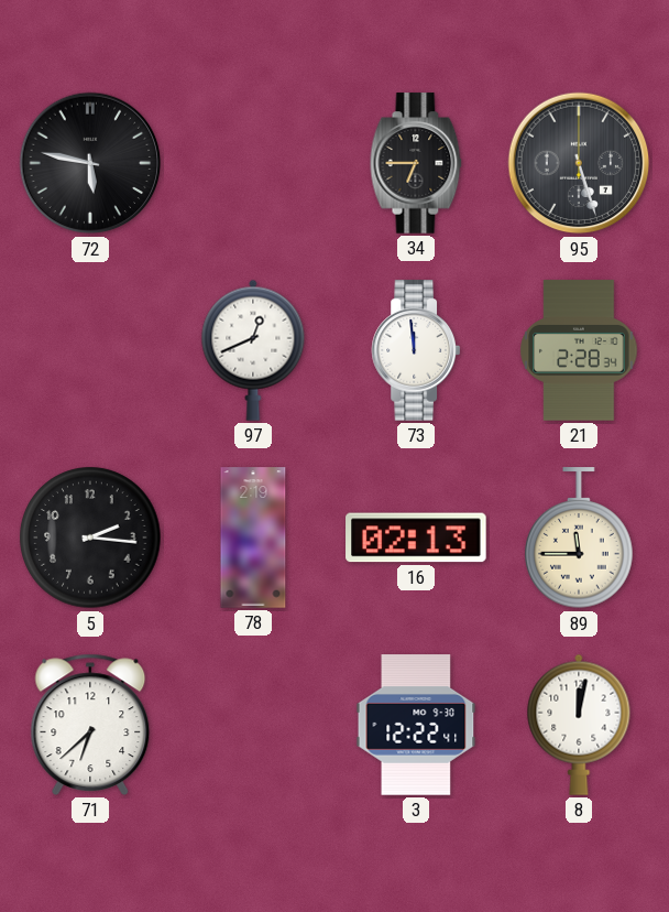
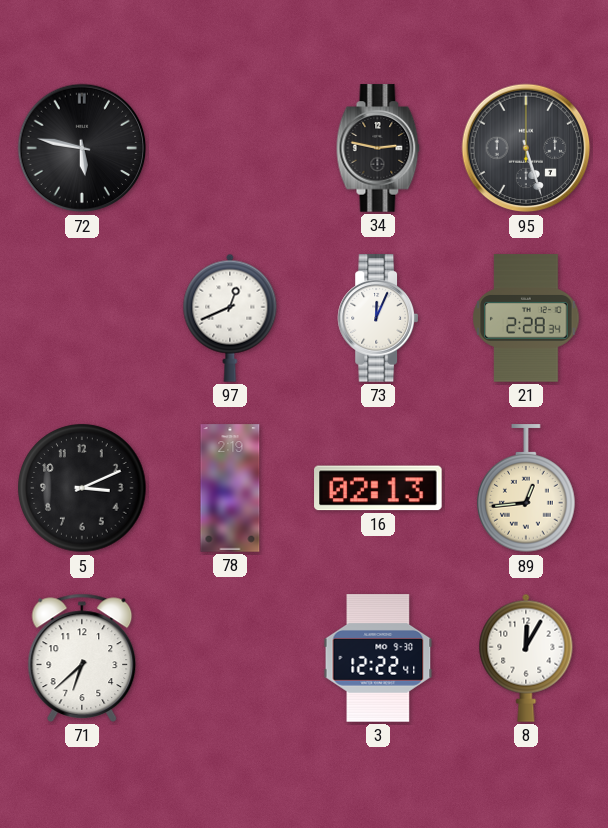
34: 6:45 -> 2:47
73: 11:59 -> 12:04
5: 2:16 -> 3:11
89: 11:45 -> 12:44
8: 12:02 -> 12:05
